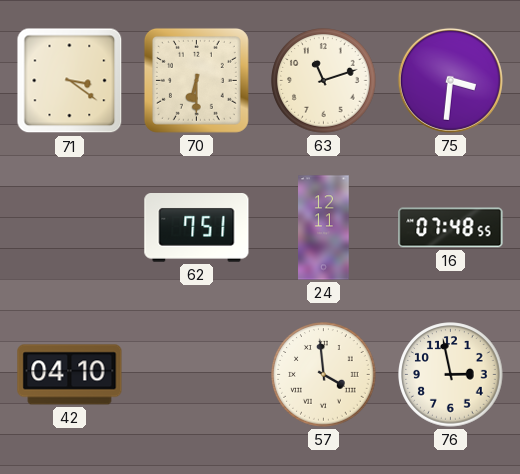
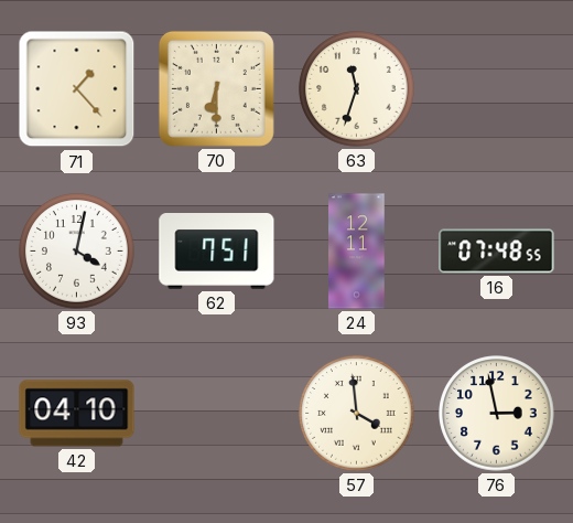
71: 3:21 -> 1:23
63: 11:12 -> 11:33
75: 3:31 -> none
93: none -> 4:02
